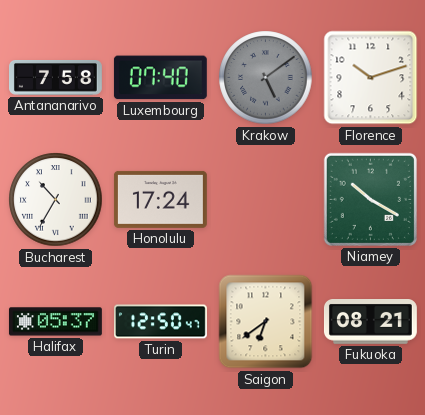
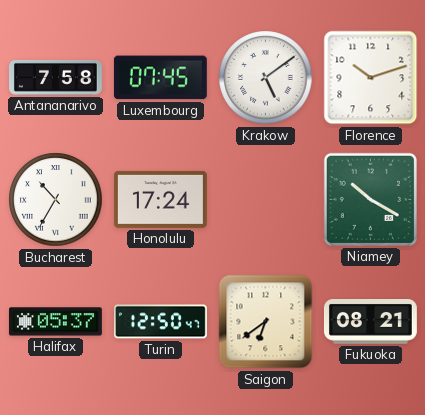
Luxembourg: 07:40 -> 07:45
Krakow dial: grey -> white
